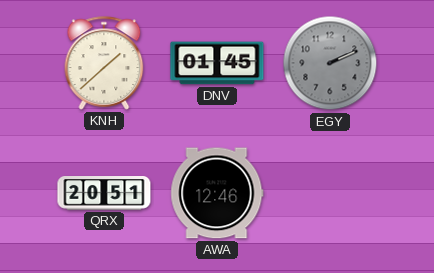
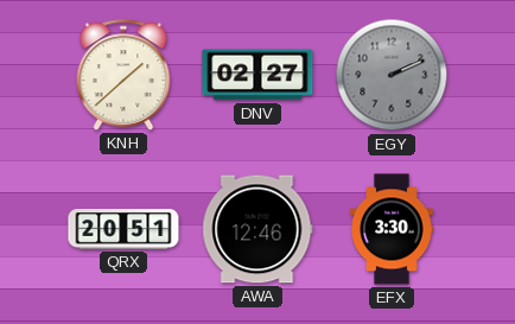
DNV: 01:45 -> 02:27
EFX: none -> 3:30
